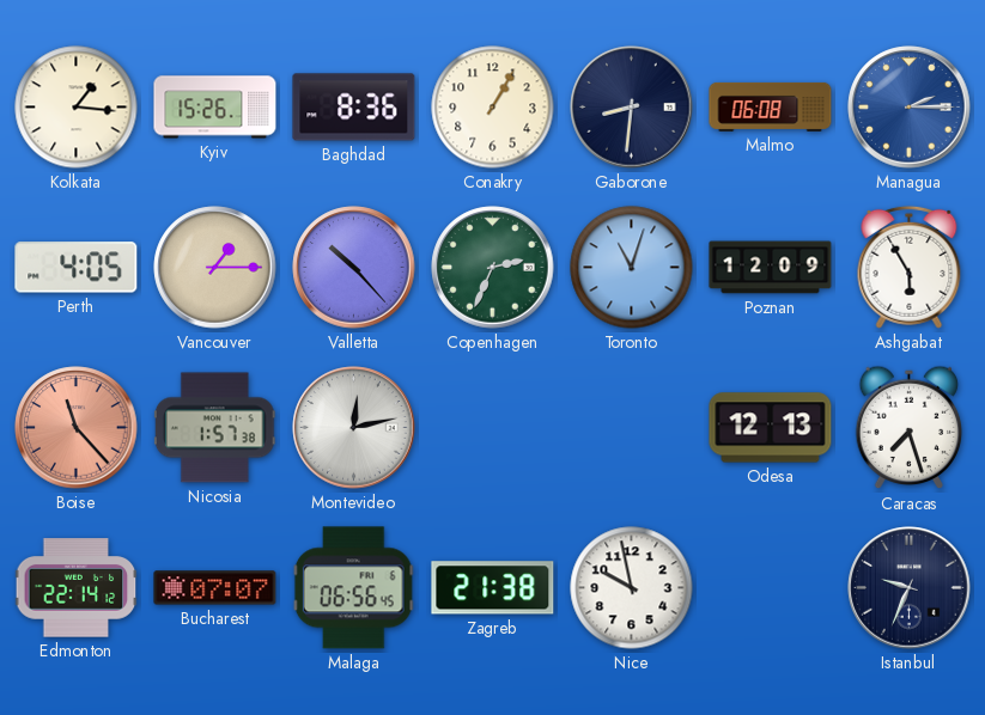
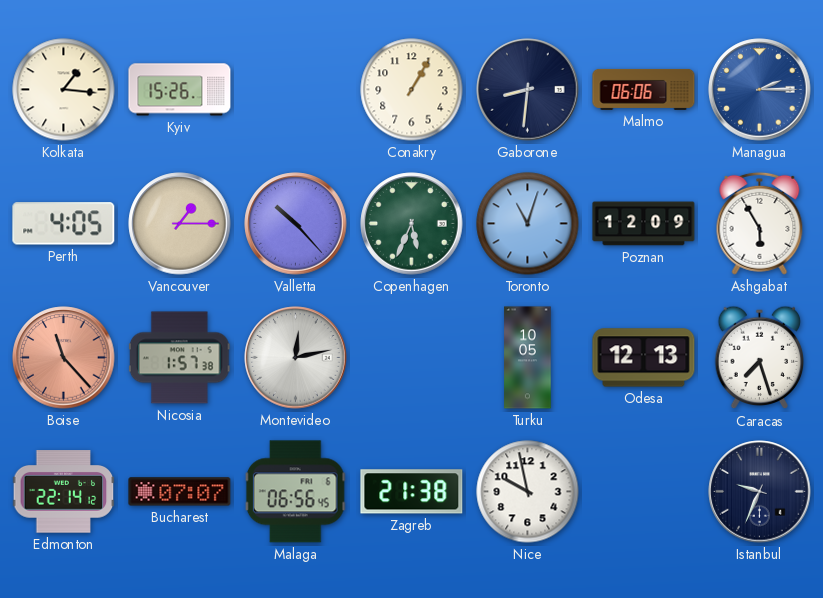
Baghdad: 8:36 -> none
Malmo: 06:08 -> 06:06
Copenhagen: 2:34 -> 5:34
Turku: none -> 10:05
